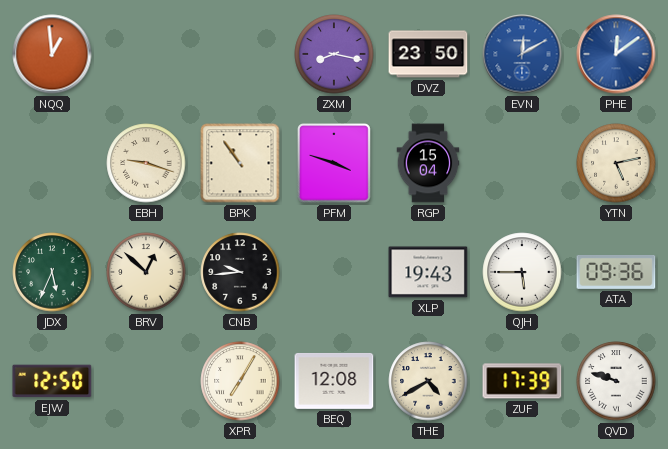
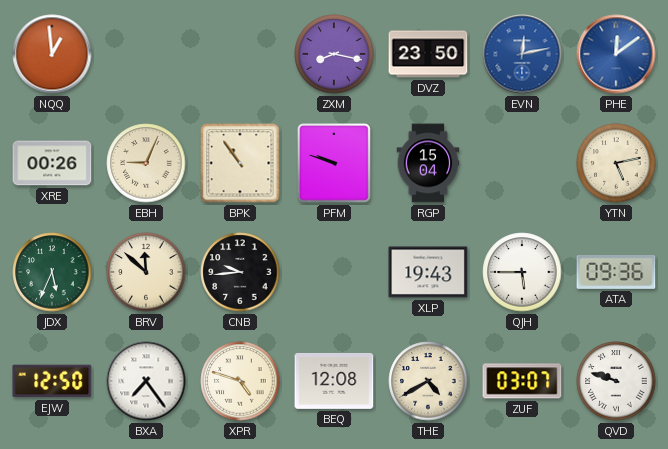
EVN: 12:10 -> 12:13
XRE: none -> 00:26
EBH: 9:18 -> 9:04
PFM: 3:48 -> 9:48
BRV: 12:52 -> 11:52
BXA: none -> 7:24
XPR: 7:05 -> 4:48
ZUF: 17:39 -> 03:07
